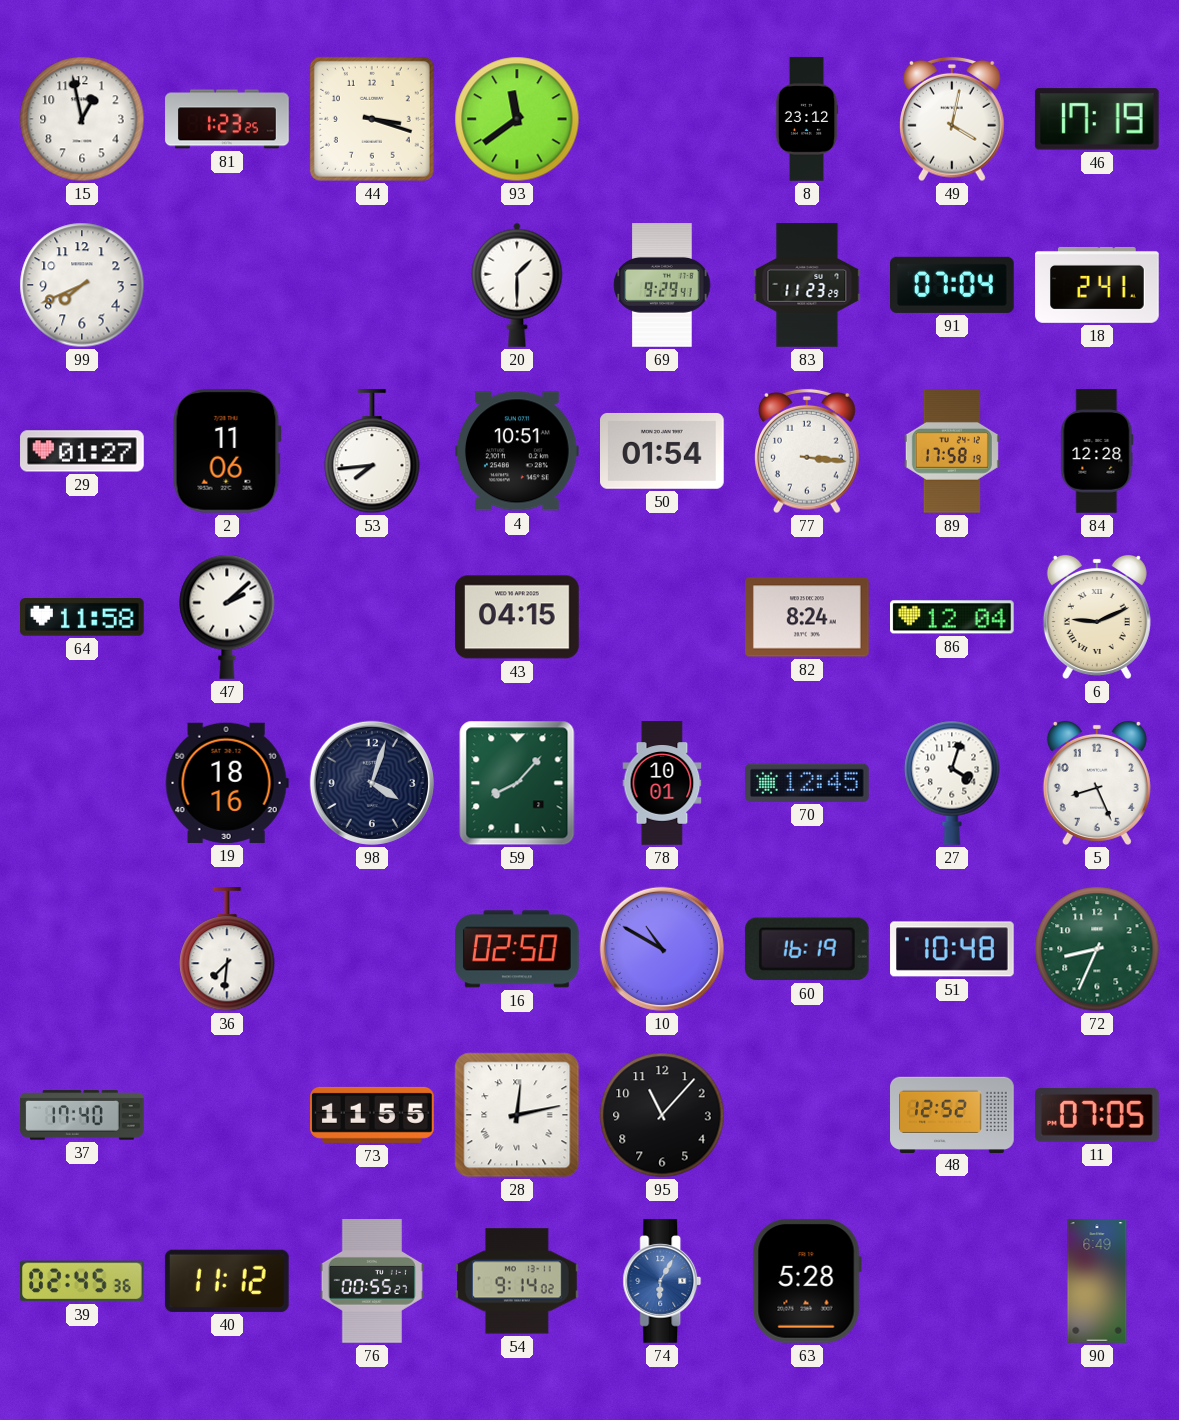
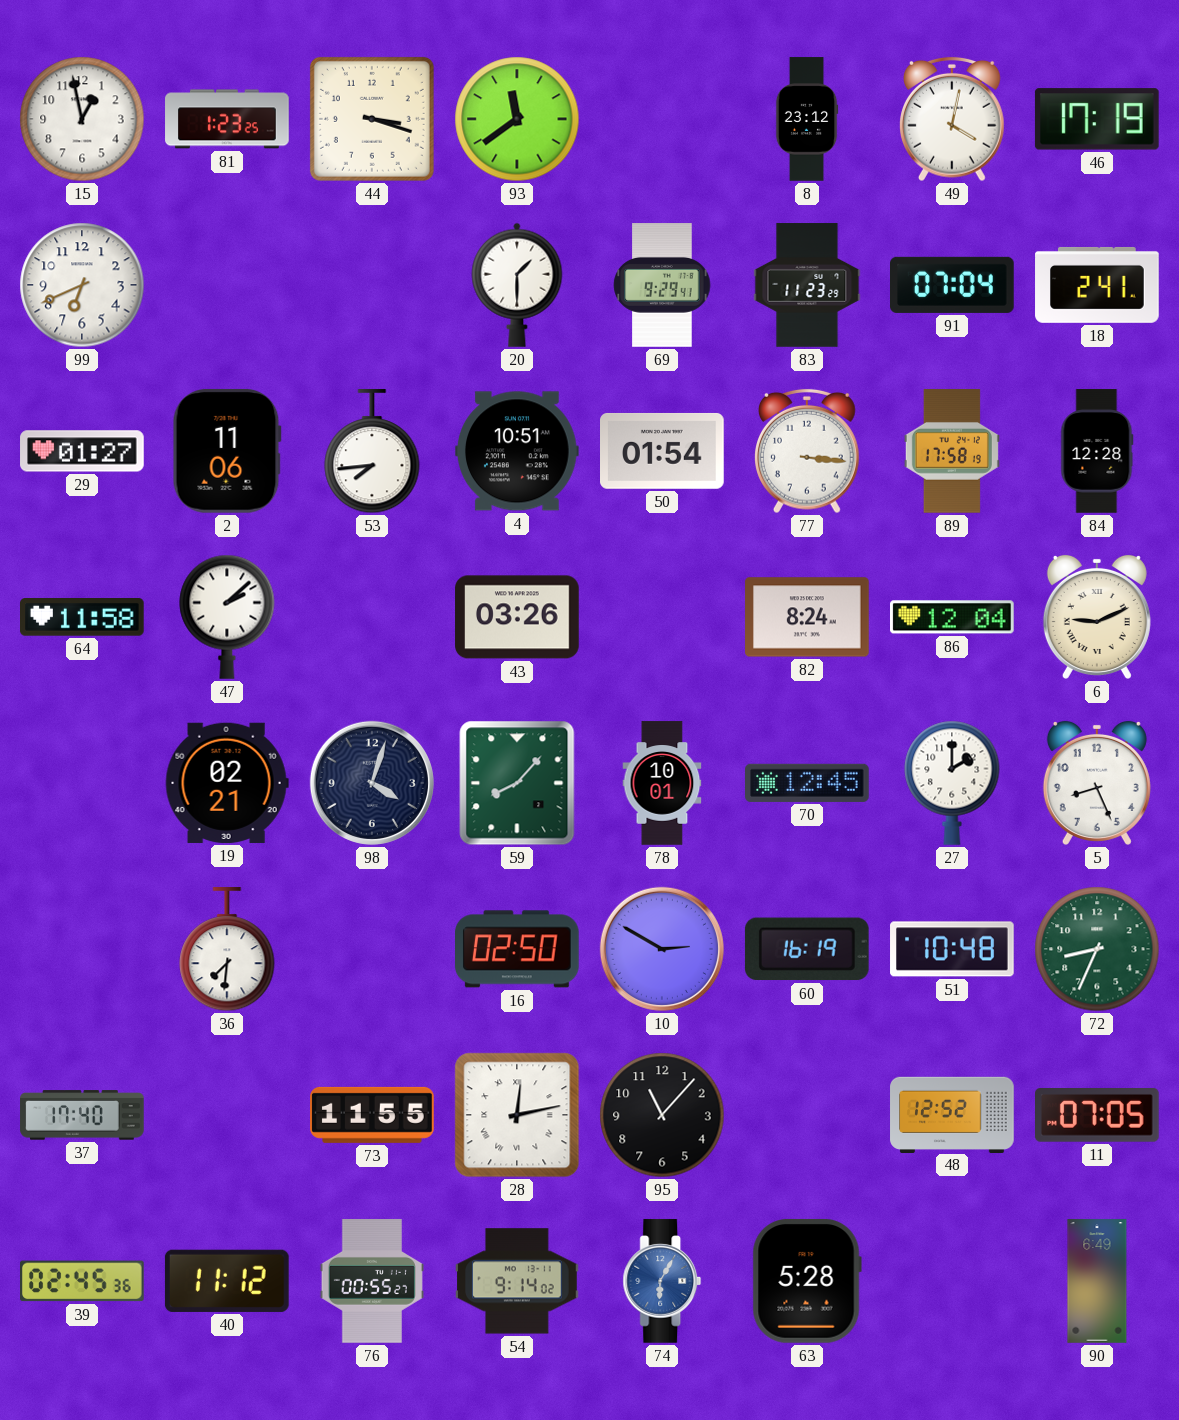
99: 7:41 -> 6:41
43: 04:15 -> 03:26
19: 18:16 -> 02:21
27: 4:03 -> 2:00
10: 10:50 -> 2:50
